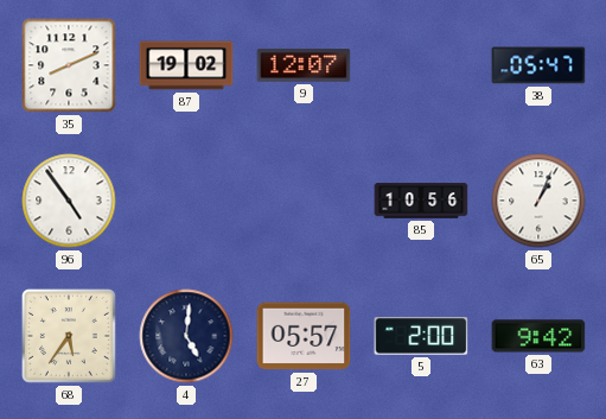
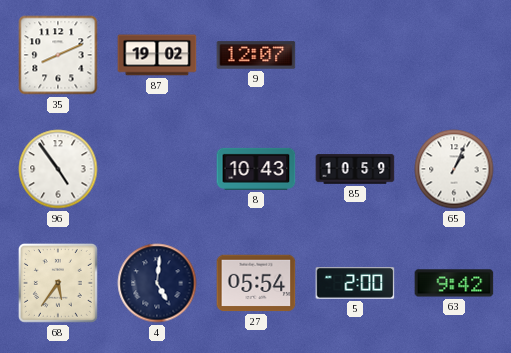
38: 05:47 -> none
8: none -> 10:43
85: 10:56 -> 10:59
27: 05:57 -> 05:54
